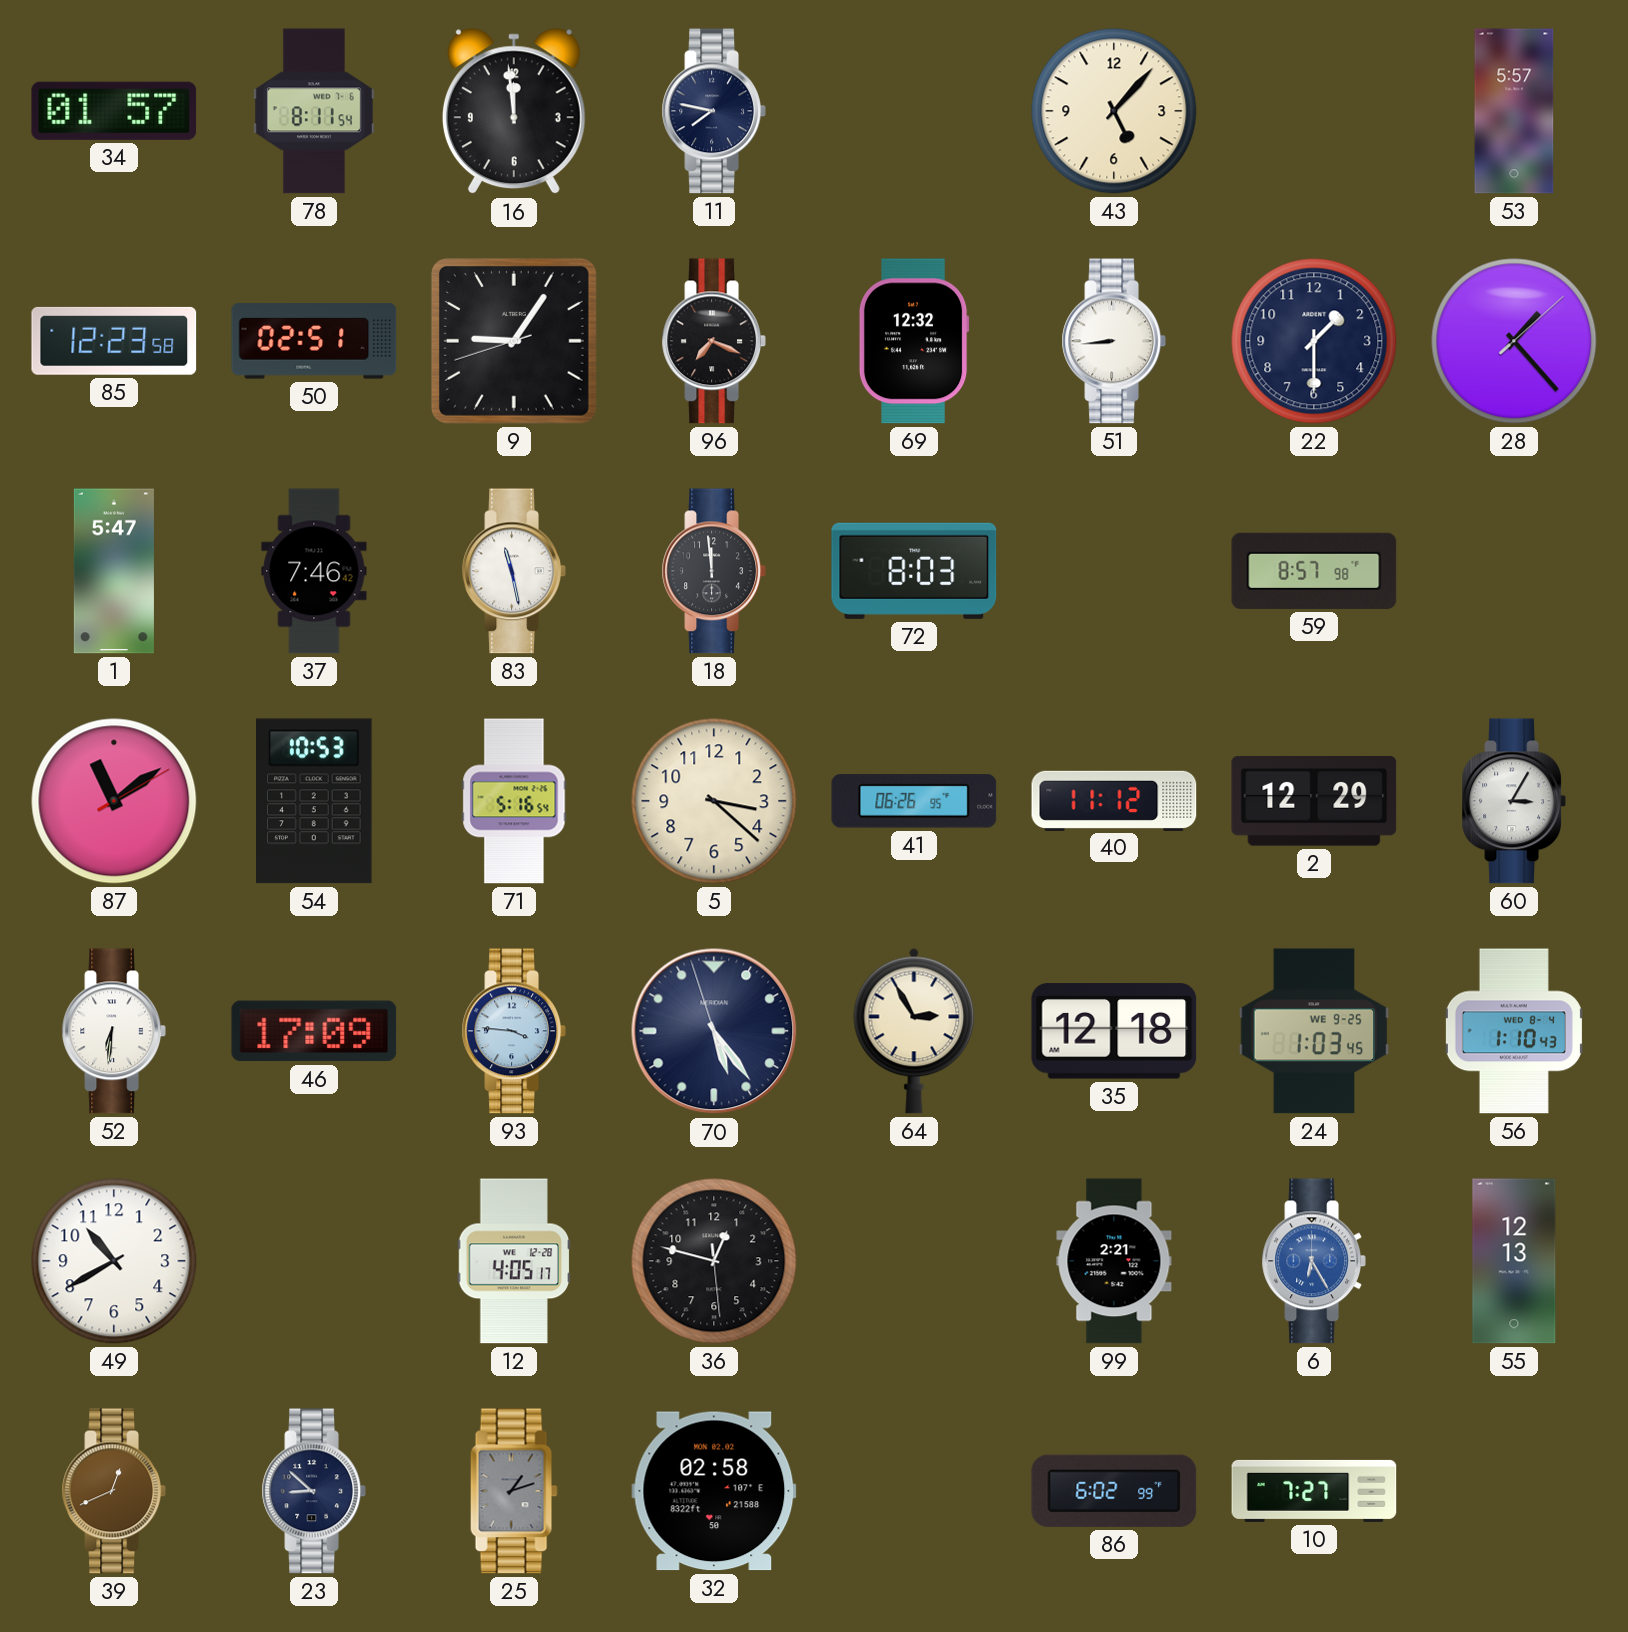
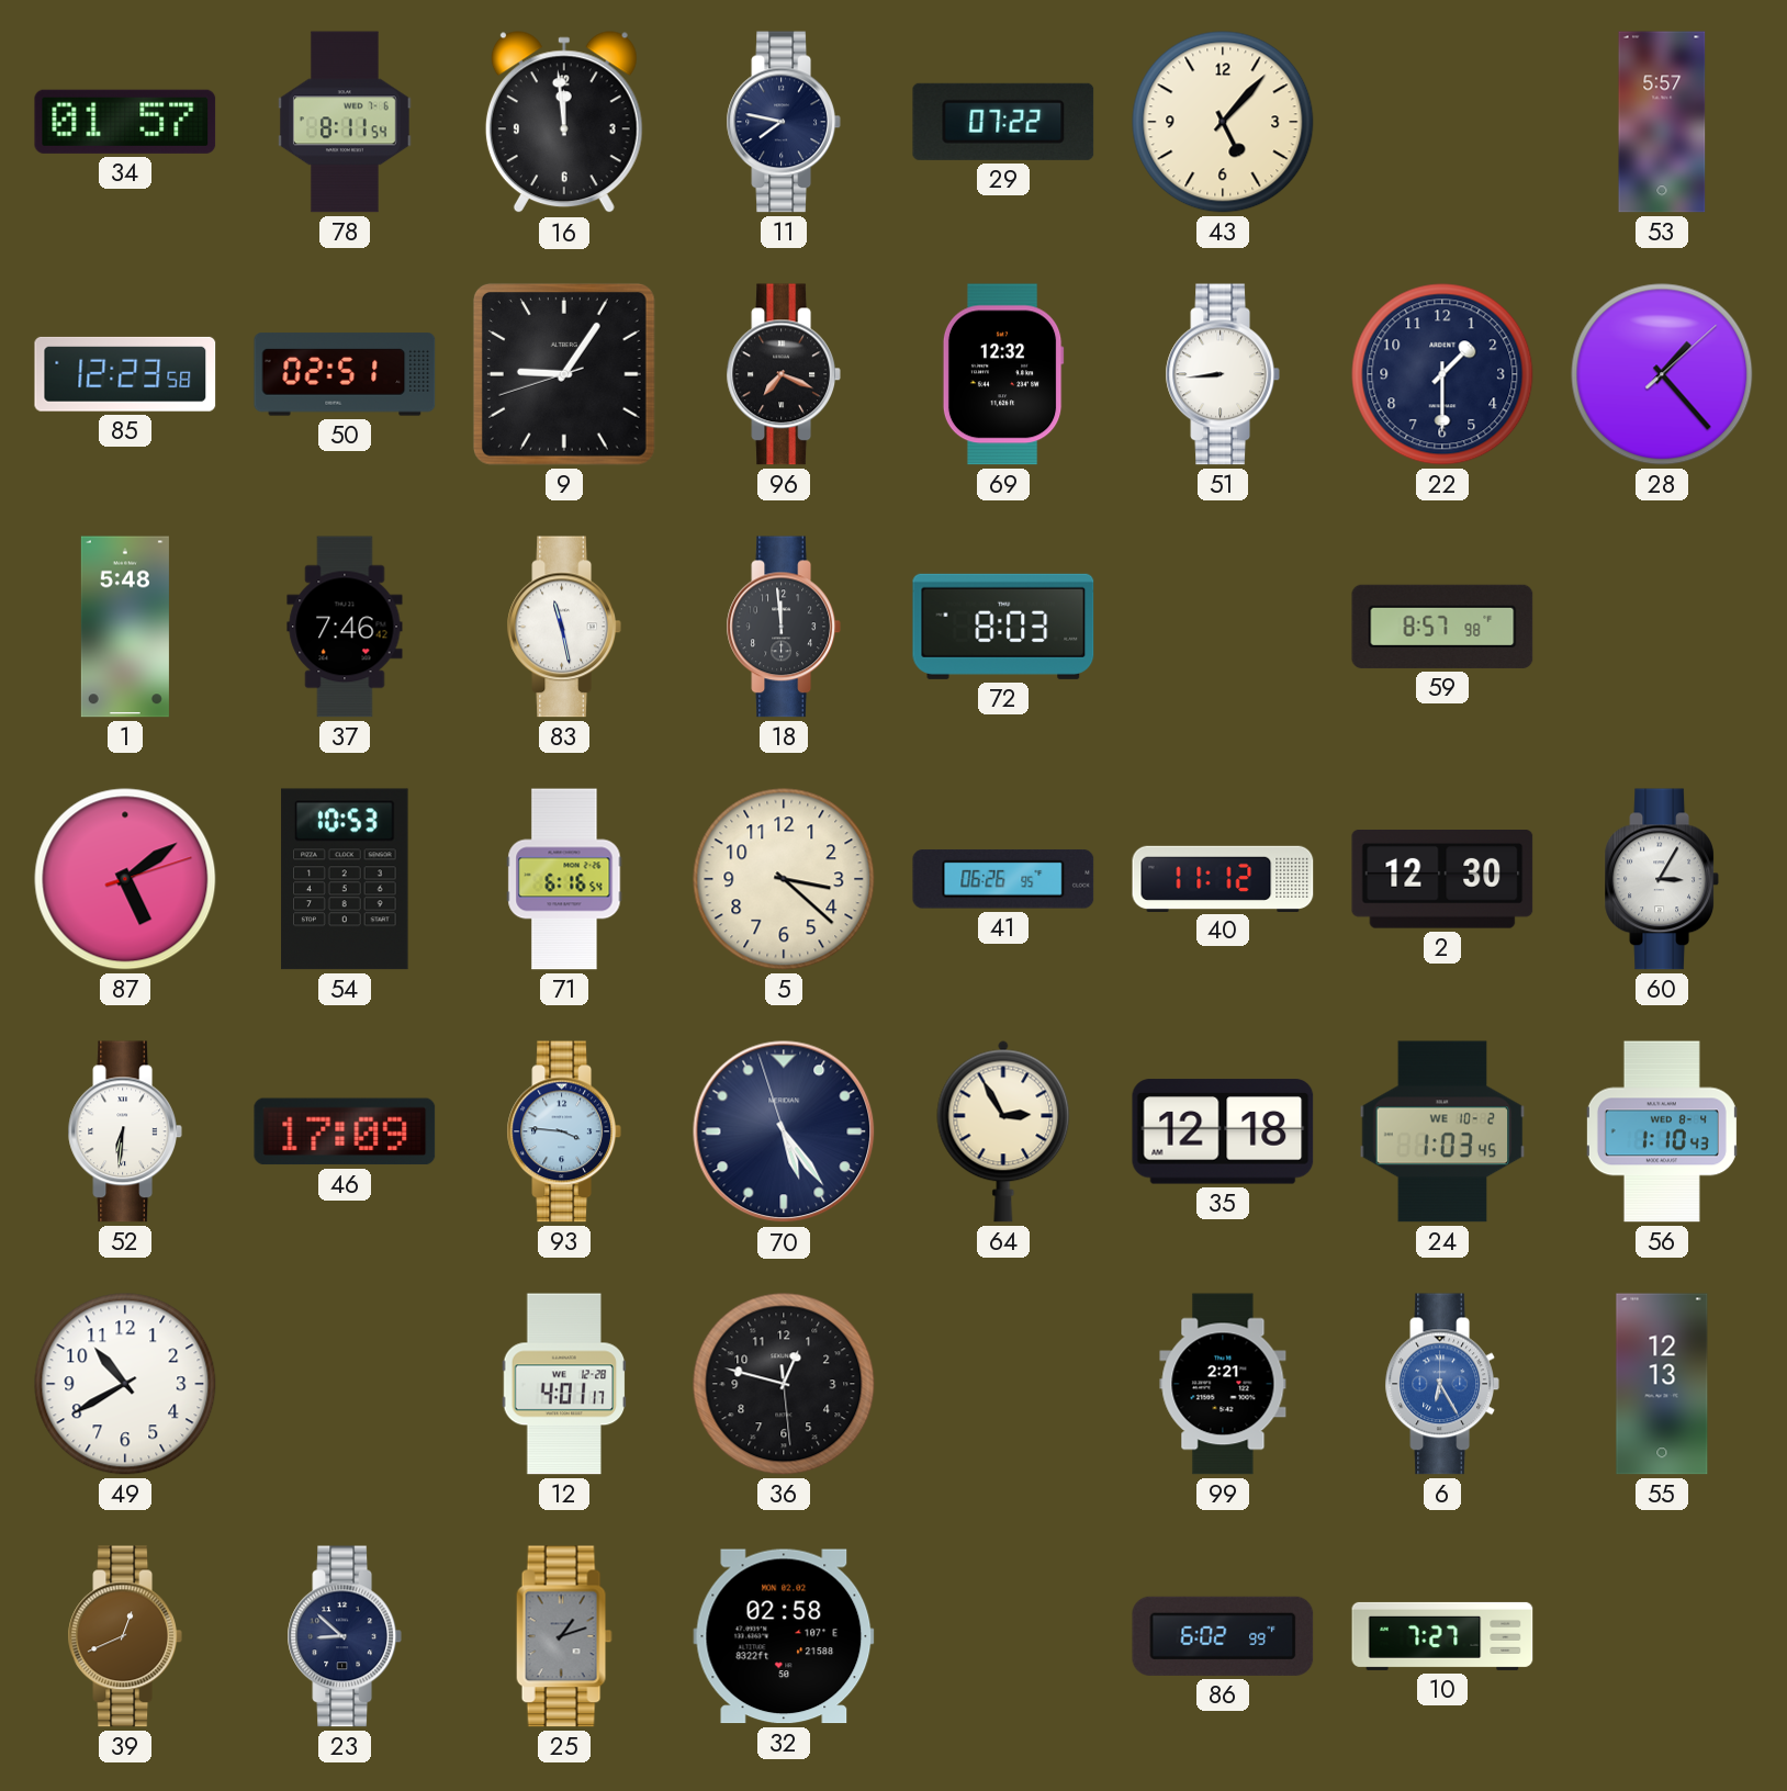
29: none -> 07:22
1: 5:47 -> 5:48
87: 11:09 -> 5:09
71: 5:16 -> 6:16
2: 12:29 -> 12:30
24 date: WE 9-25 -> WE 10-2
12: 4:05 -> 4:01
